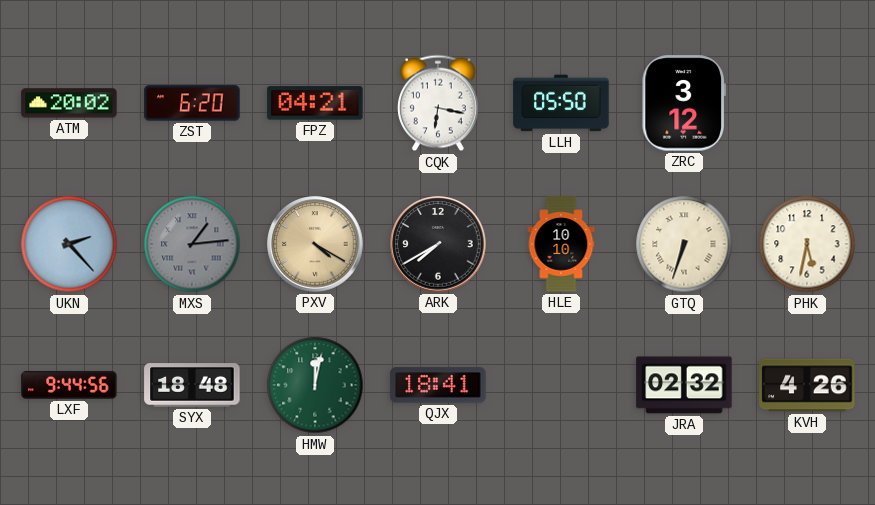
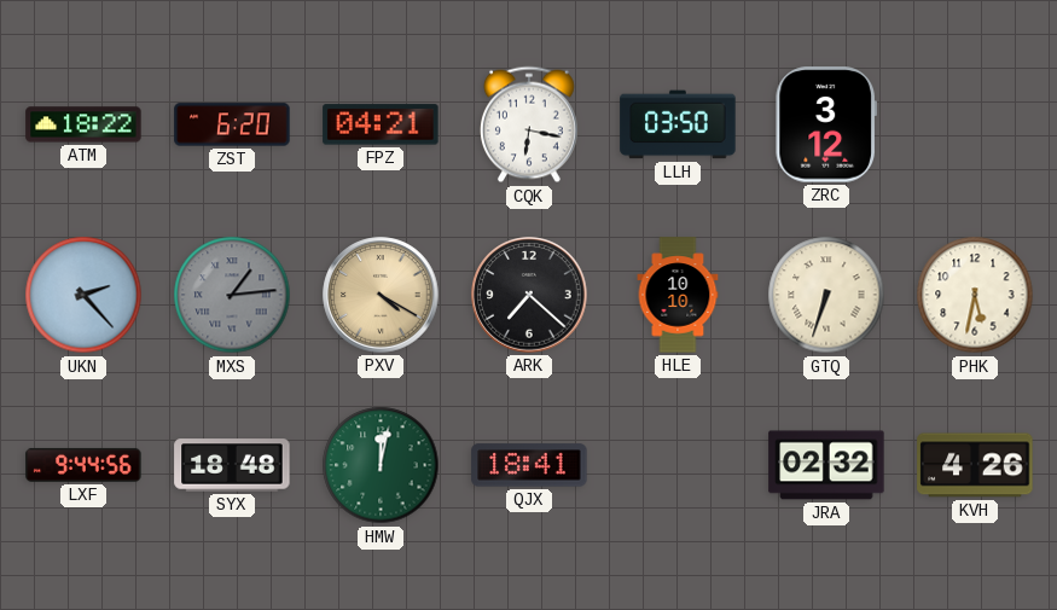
ATM: 20:02 -> 18:22
LLH: 05:50 -> 03:50
ARK: 7:40 -> 7:22
